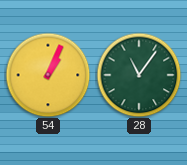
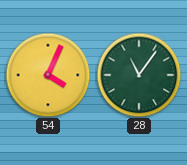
54: 1:04 -> 4:04
